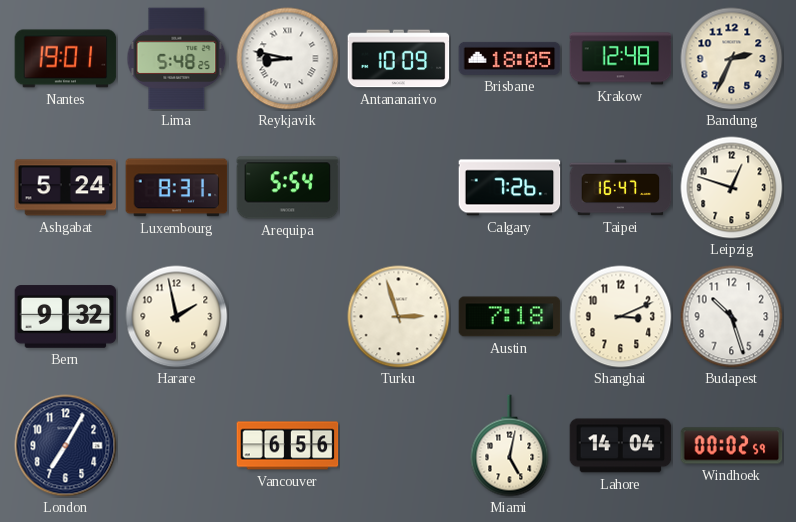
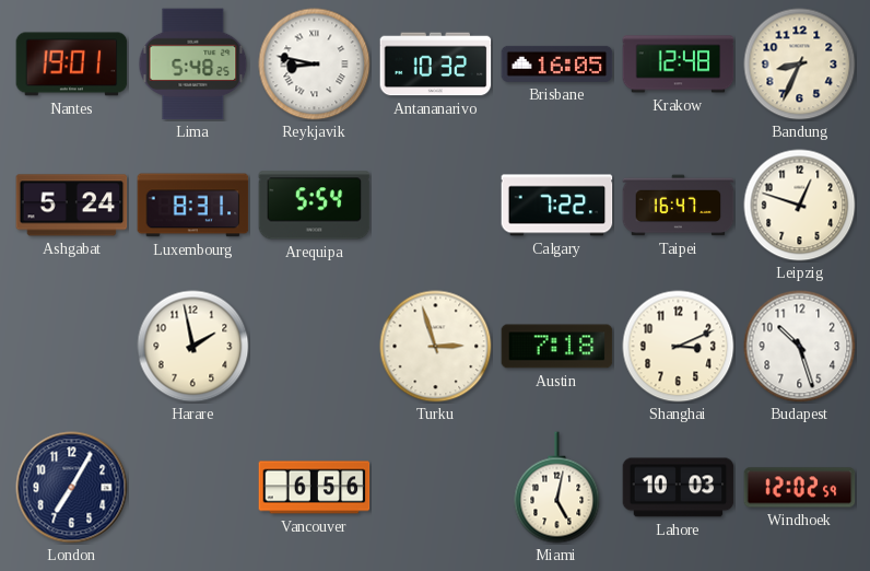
Antananarivo: 10:09 -> 10:32
Brisbane: 18:05 -> 16:05
Bandung: 2:34 -> 8:34
Calgary: 7:26 -> 7:22
Bern: 9:32 -> none
Lahore: 14:04 -> 10:03
Windhoek: 00:02 -> 12:02
